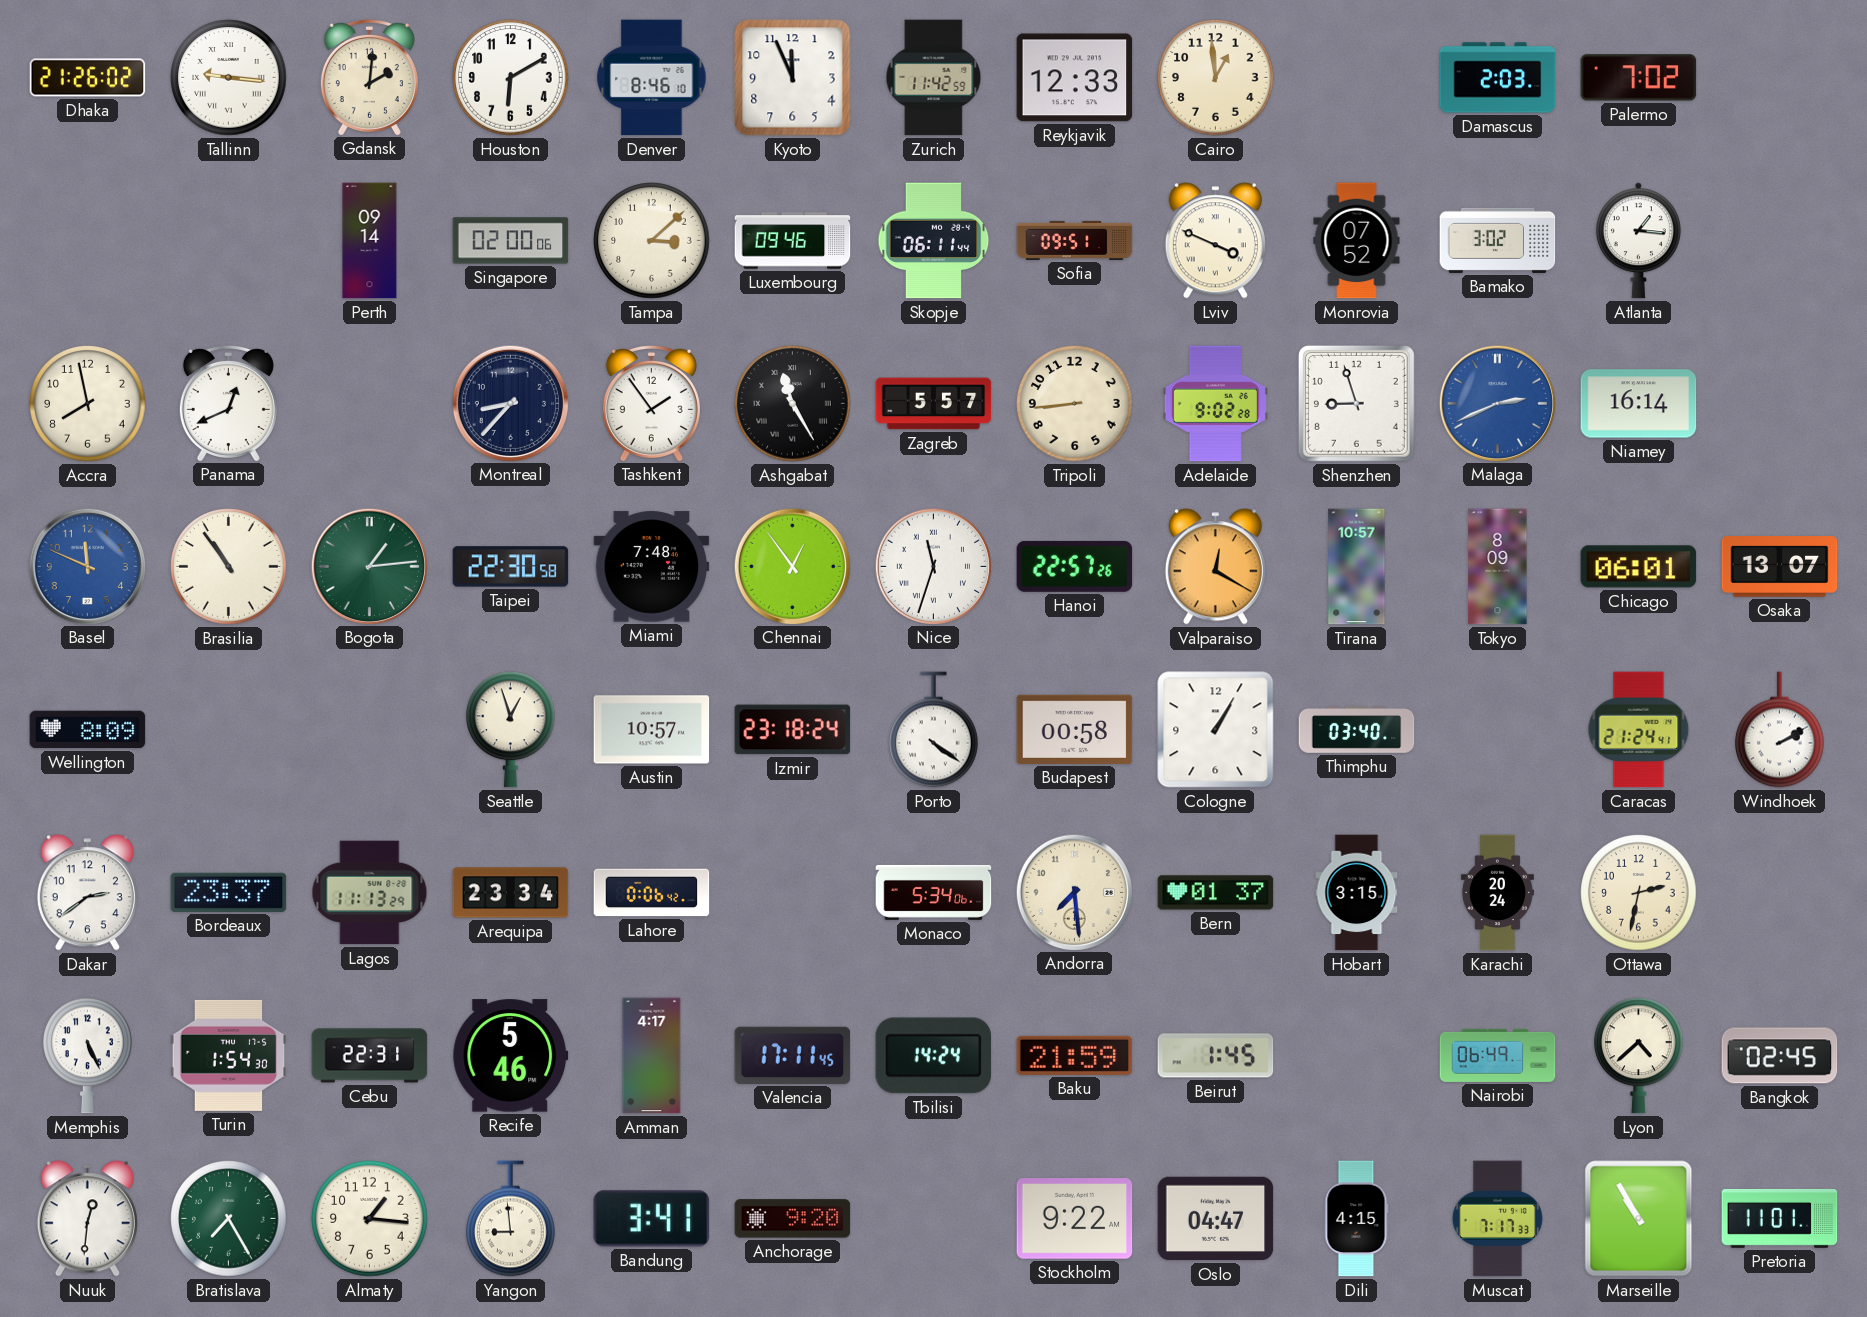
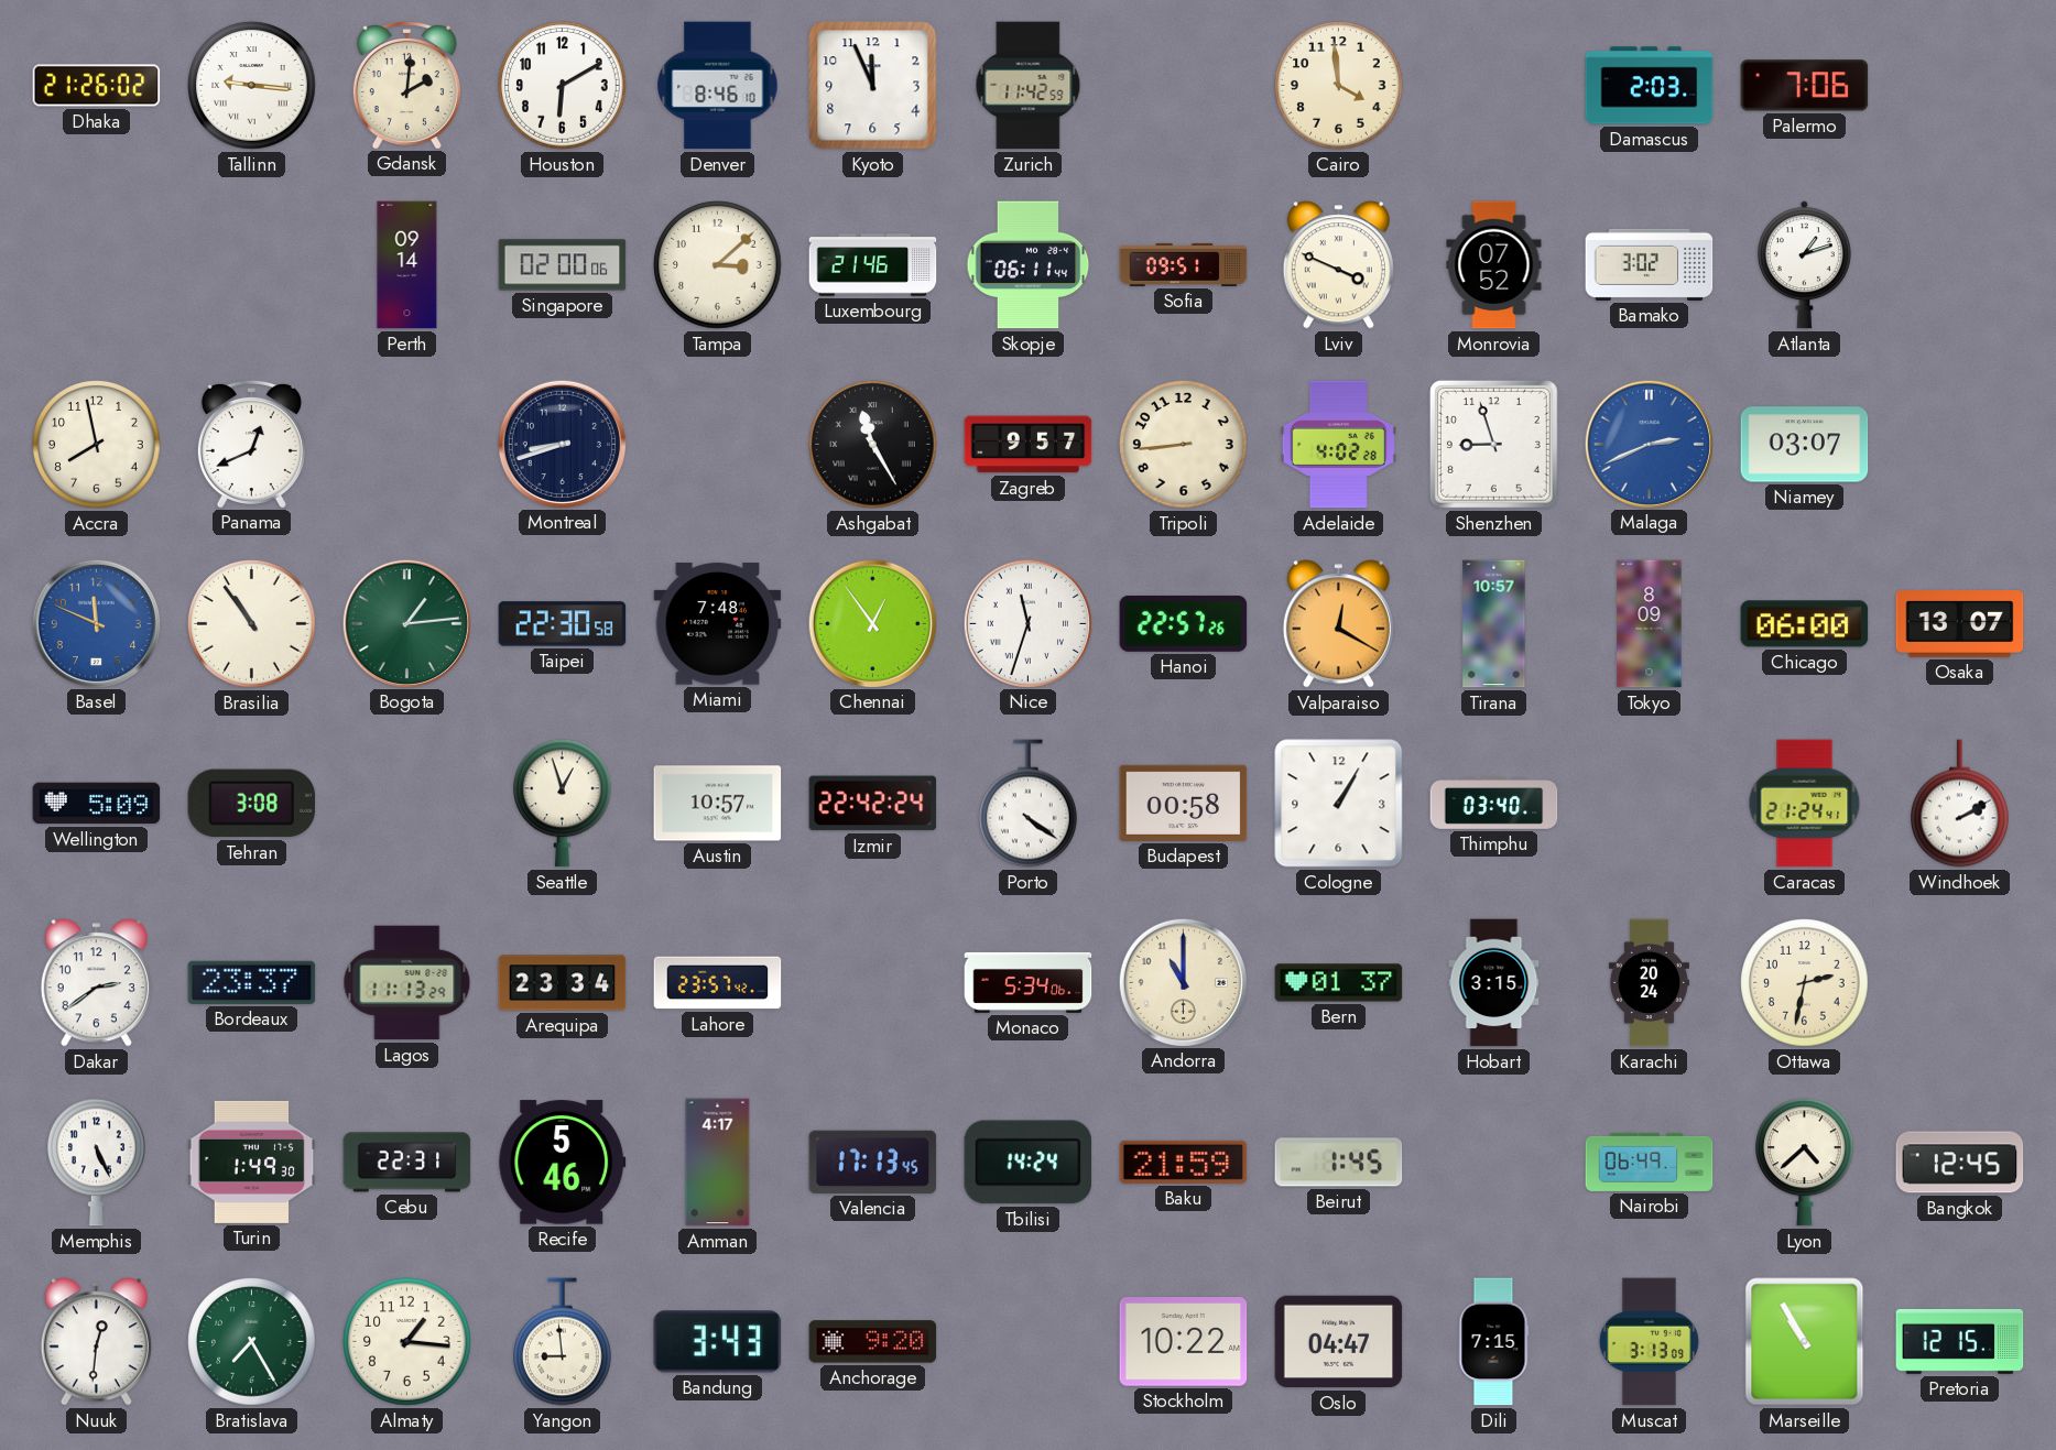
Reykjavik: 12:33 -> none
Cairo: 12:59 -> 3:59
Palermo: 7:02 -> 7:06
Luxembourg: 09:46 -> 21:46
Atlanta: 1:16 -> 1:12
Montreal: 8:37 -> 8:42
Tashkent: 1:54 -> none
Zagreb: 5:57 -> 9:57
Adelaide: 9:02 -> 4:02
Niamey: 16:14 -> 03:07
Chicago: 06:01 -> 06:00
Wellington: 8:09 -> 5:09
Tehran: none -> 3:08
Izmir: 23:18 -> 22:42
Lahore: 0:06 -> 23:57
Andorra: 7:29 -> 11:00
Turin: 1:54 -> 1:49
Valencia: 17:11 -> 17:13
Bangkok: 02:45 -> 12:45
Bandung: 3:41 -> 3:43
Stockholm: 9:22 -> 10:22
Dili: 4:15 -> 7:15
Muscat: 7:17 -> 3:13
Pretoria: 11:01 -> 12:15
